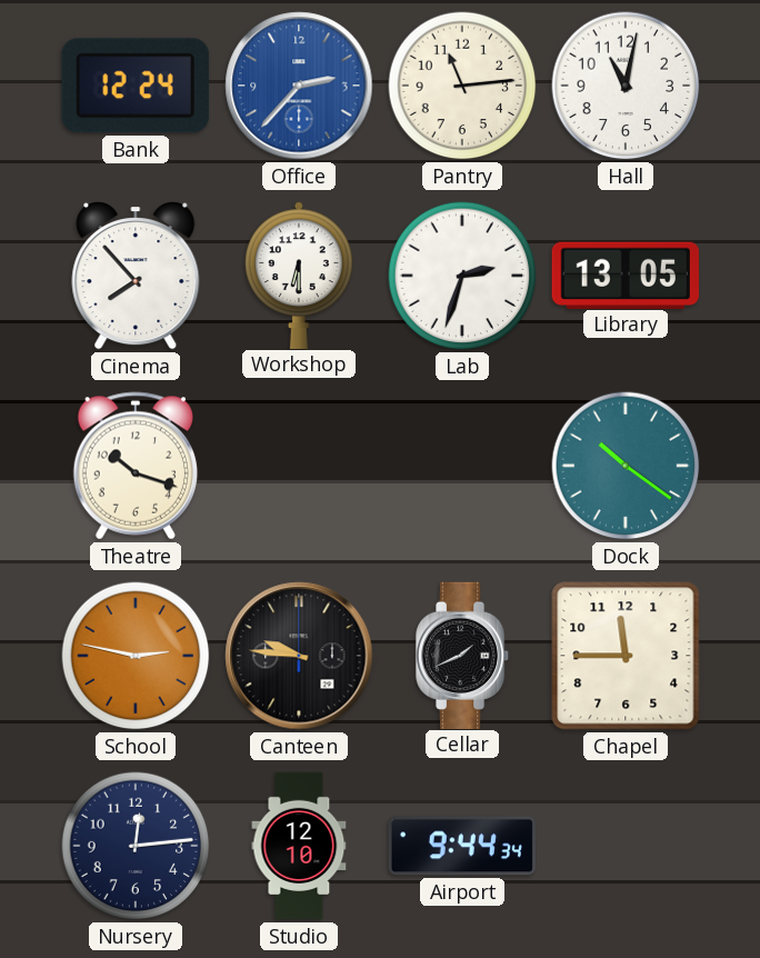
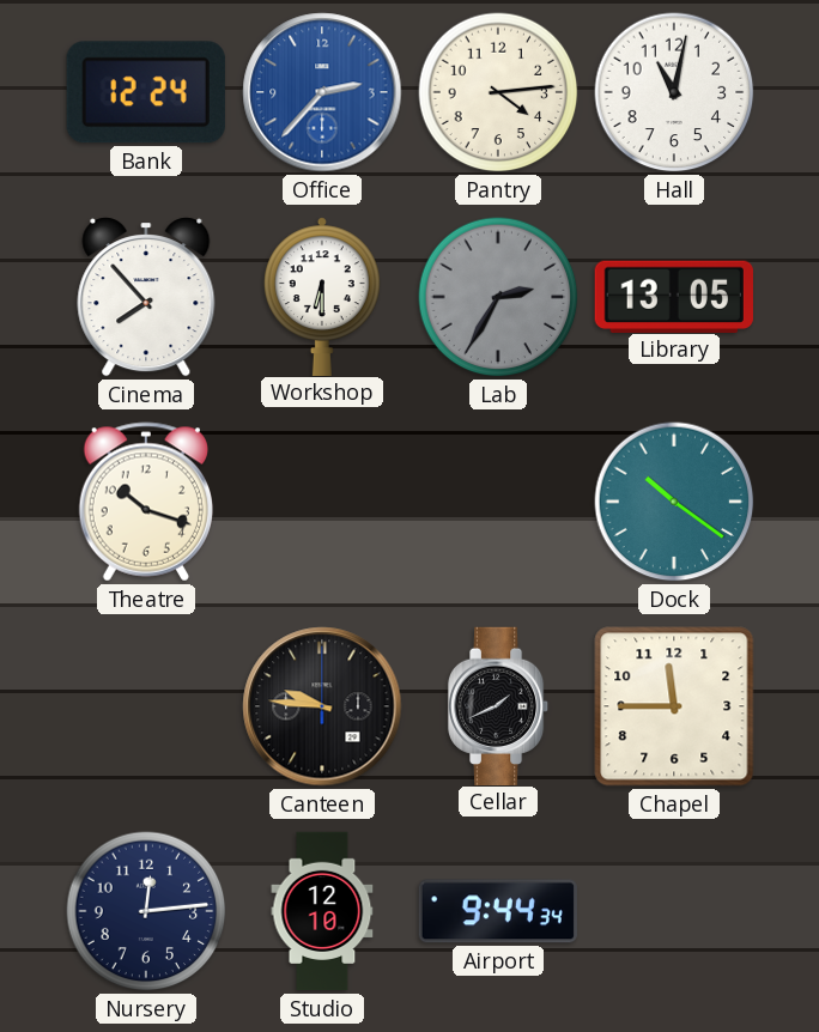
Pantry: 11:14 -> 4:14
Lab: 2:33 -> 2:35
Lab dial: white -> grey
School: 2:47 -> none
